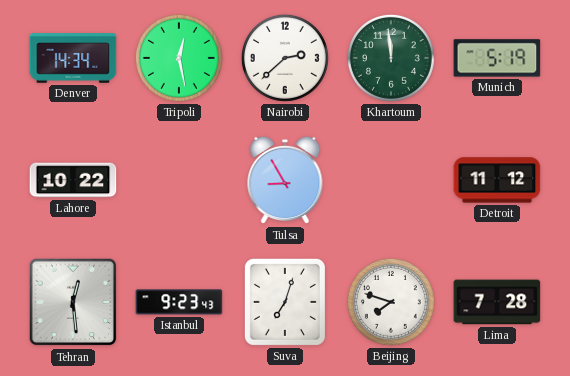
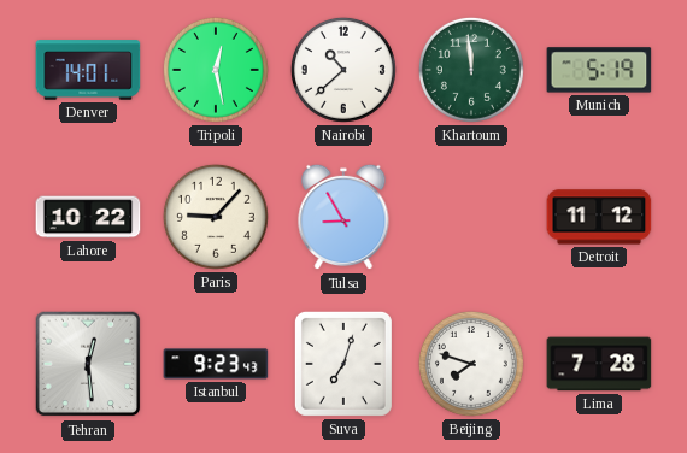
Denver: 14:34 -> 14:01
Nairobi: 2:38 -> 10:38
Paris: none -> 9:07
